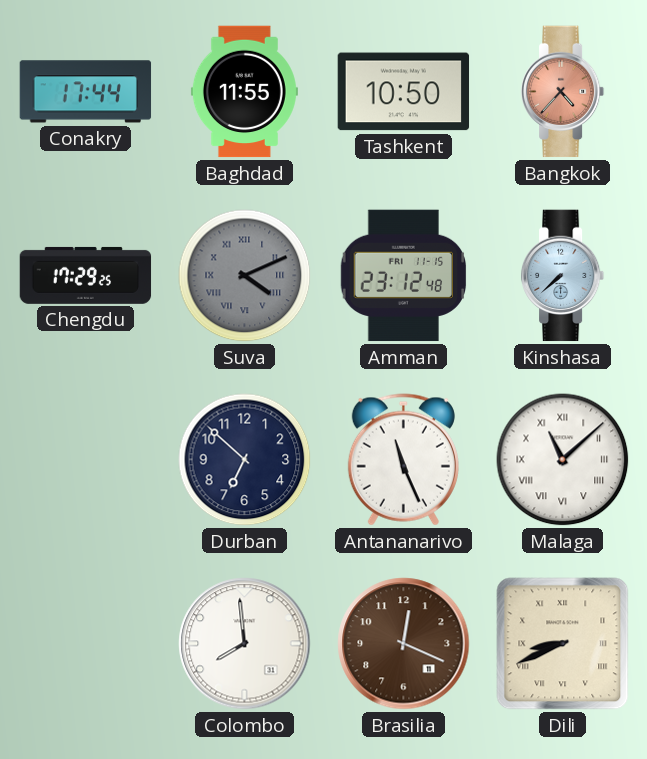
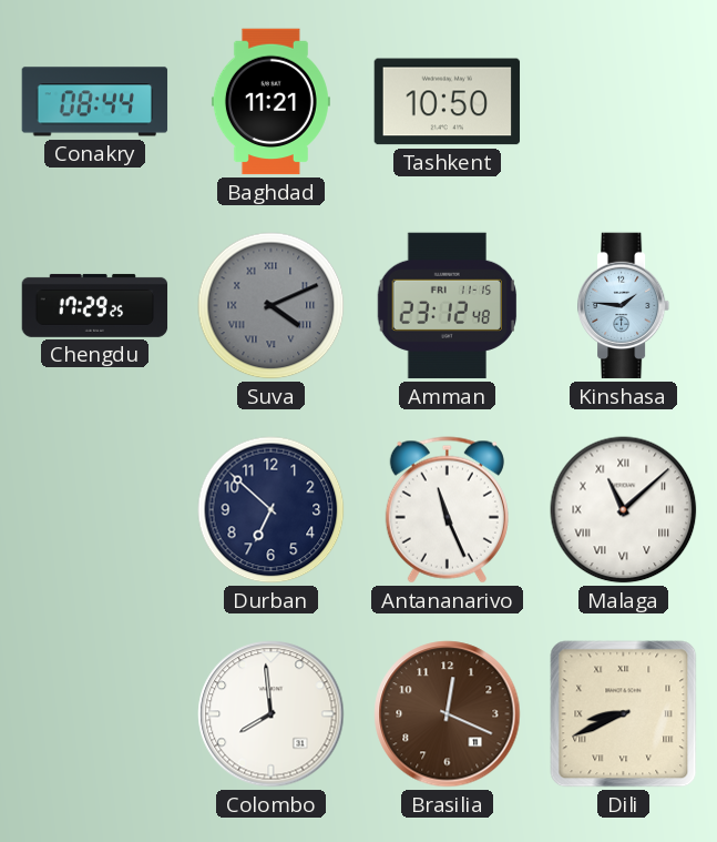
Conakry: 17:44 -> 08:44
Baghdad: 11:55 -> 11:21
Bangkok: 4:37 -> none
Kinshasa: 7:38 -> 1:46
